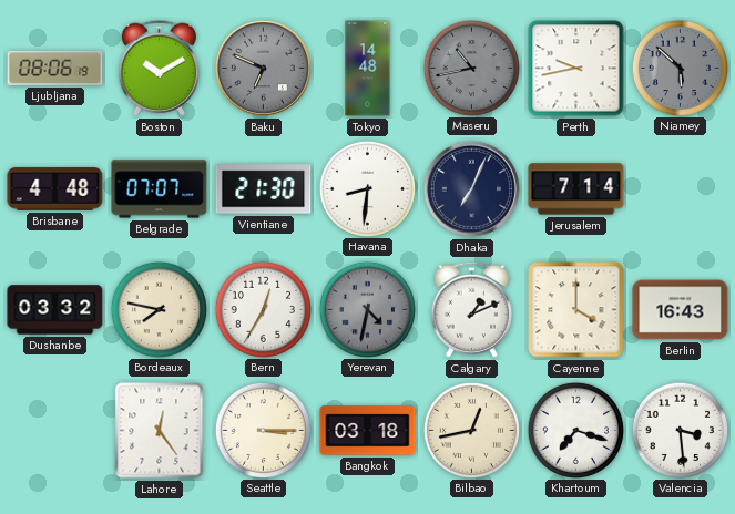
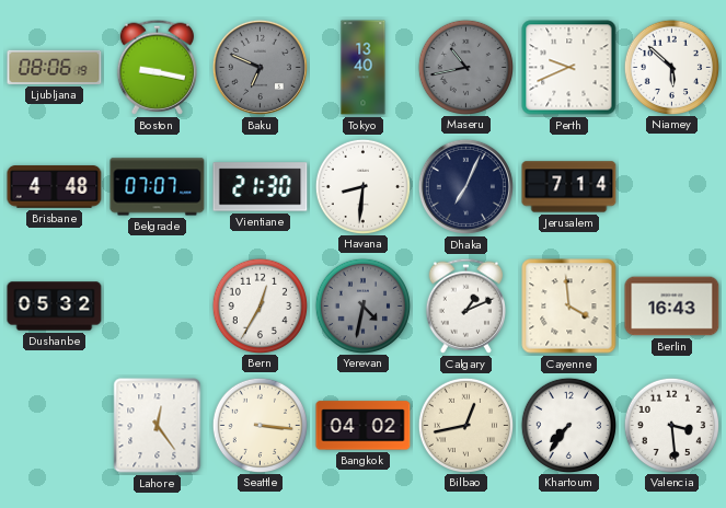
Boston: 10:10 -> 9:17
Tokyo: 14:48 -> 13:40
Perth: 9:43 -> 9:41
Niamey dial: grey -> white
Dushanbe: 03:32 -> 05:32
Bordeaux: 7:47 -> none
Cayenne: 4:00 -> 3:59
Seattle: 3:15 -> 3:16
Bangkok: 03:18 -> 04:02
Khartoum: 7:18 -> 7:36
